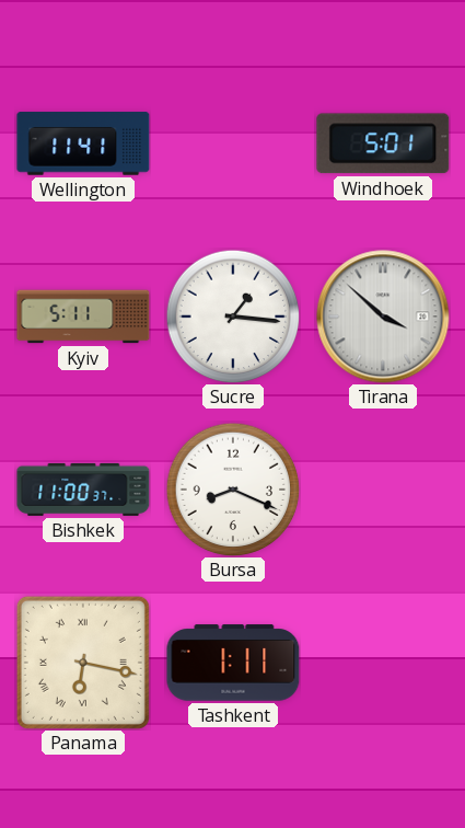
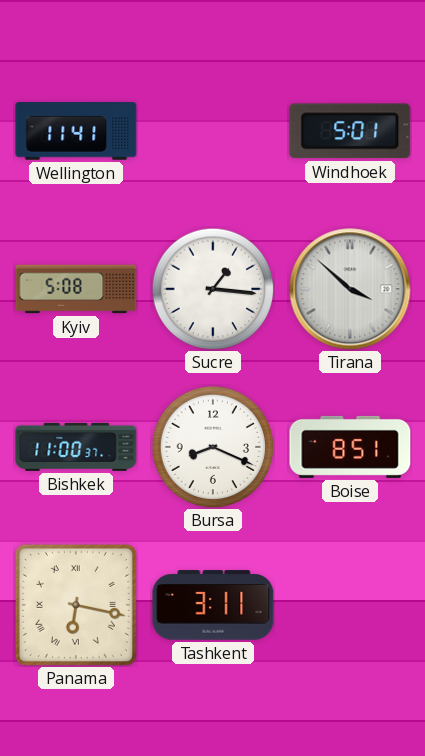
Kyiv: 5:11 -> 5:08
Boise: none -> 8:51
Tashkent: 1:11 -> 3:11
